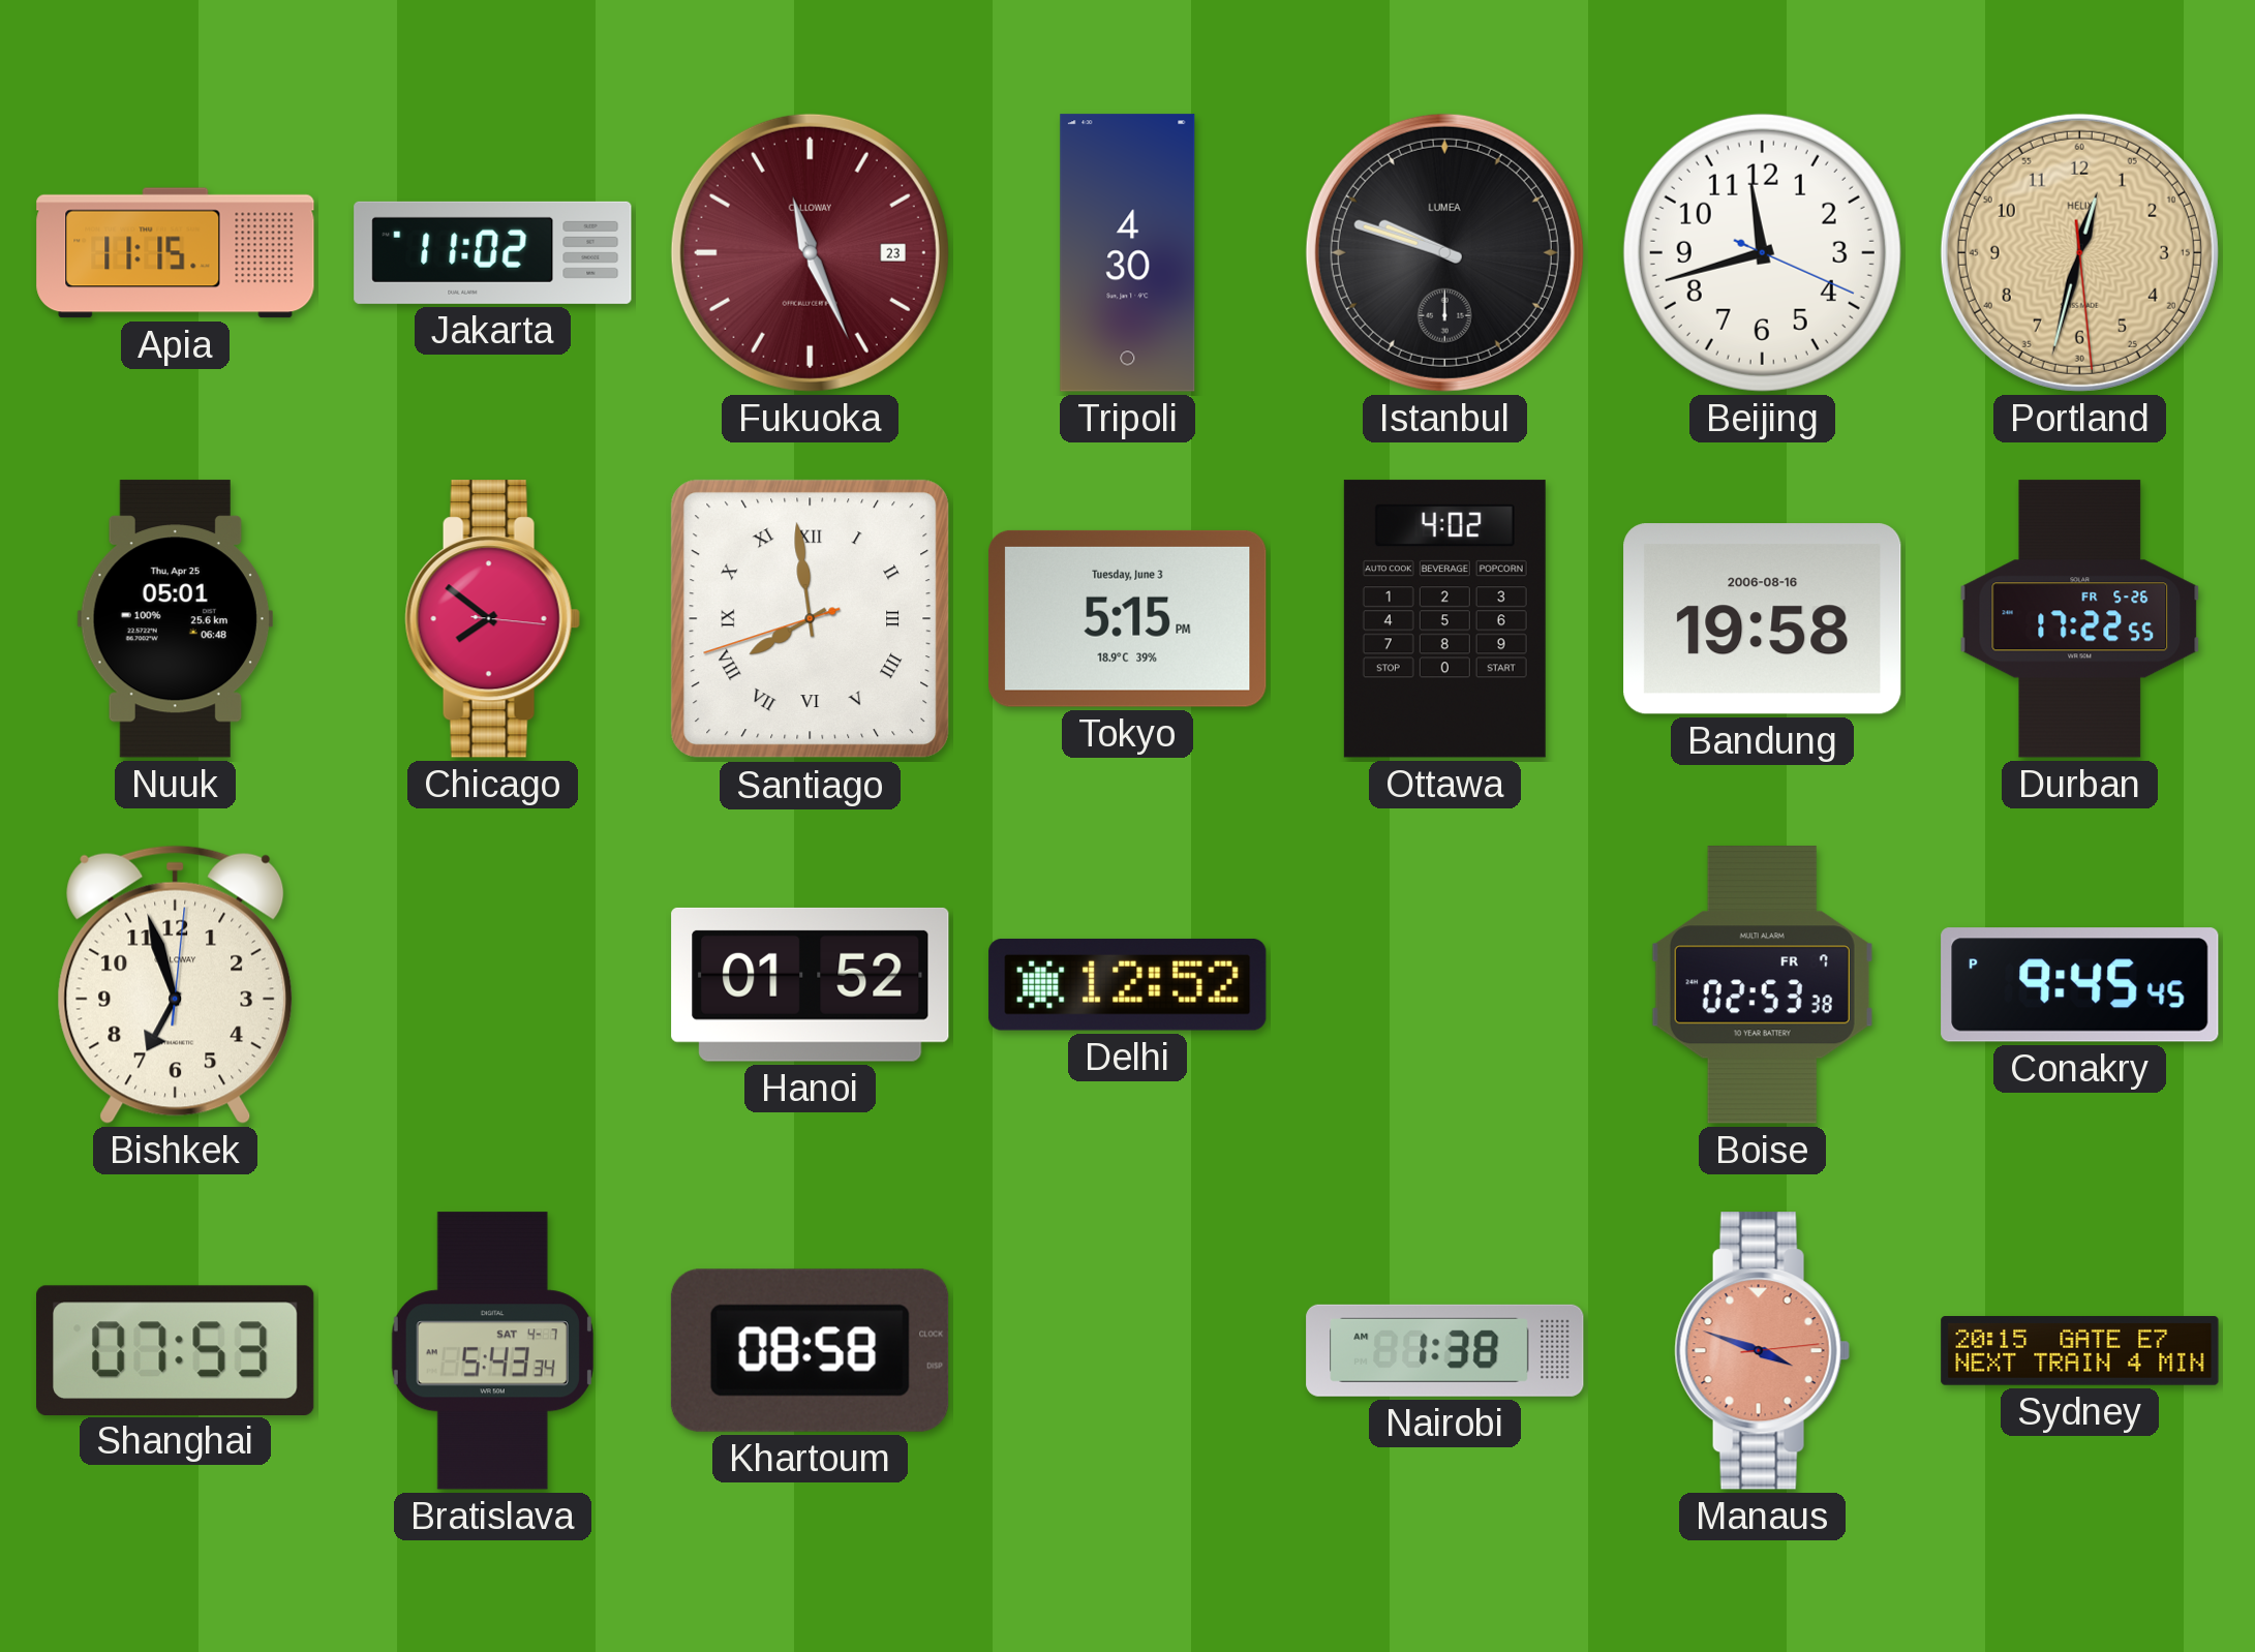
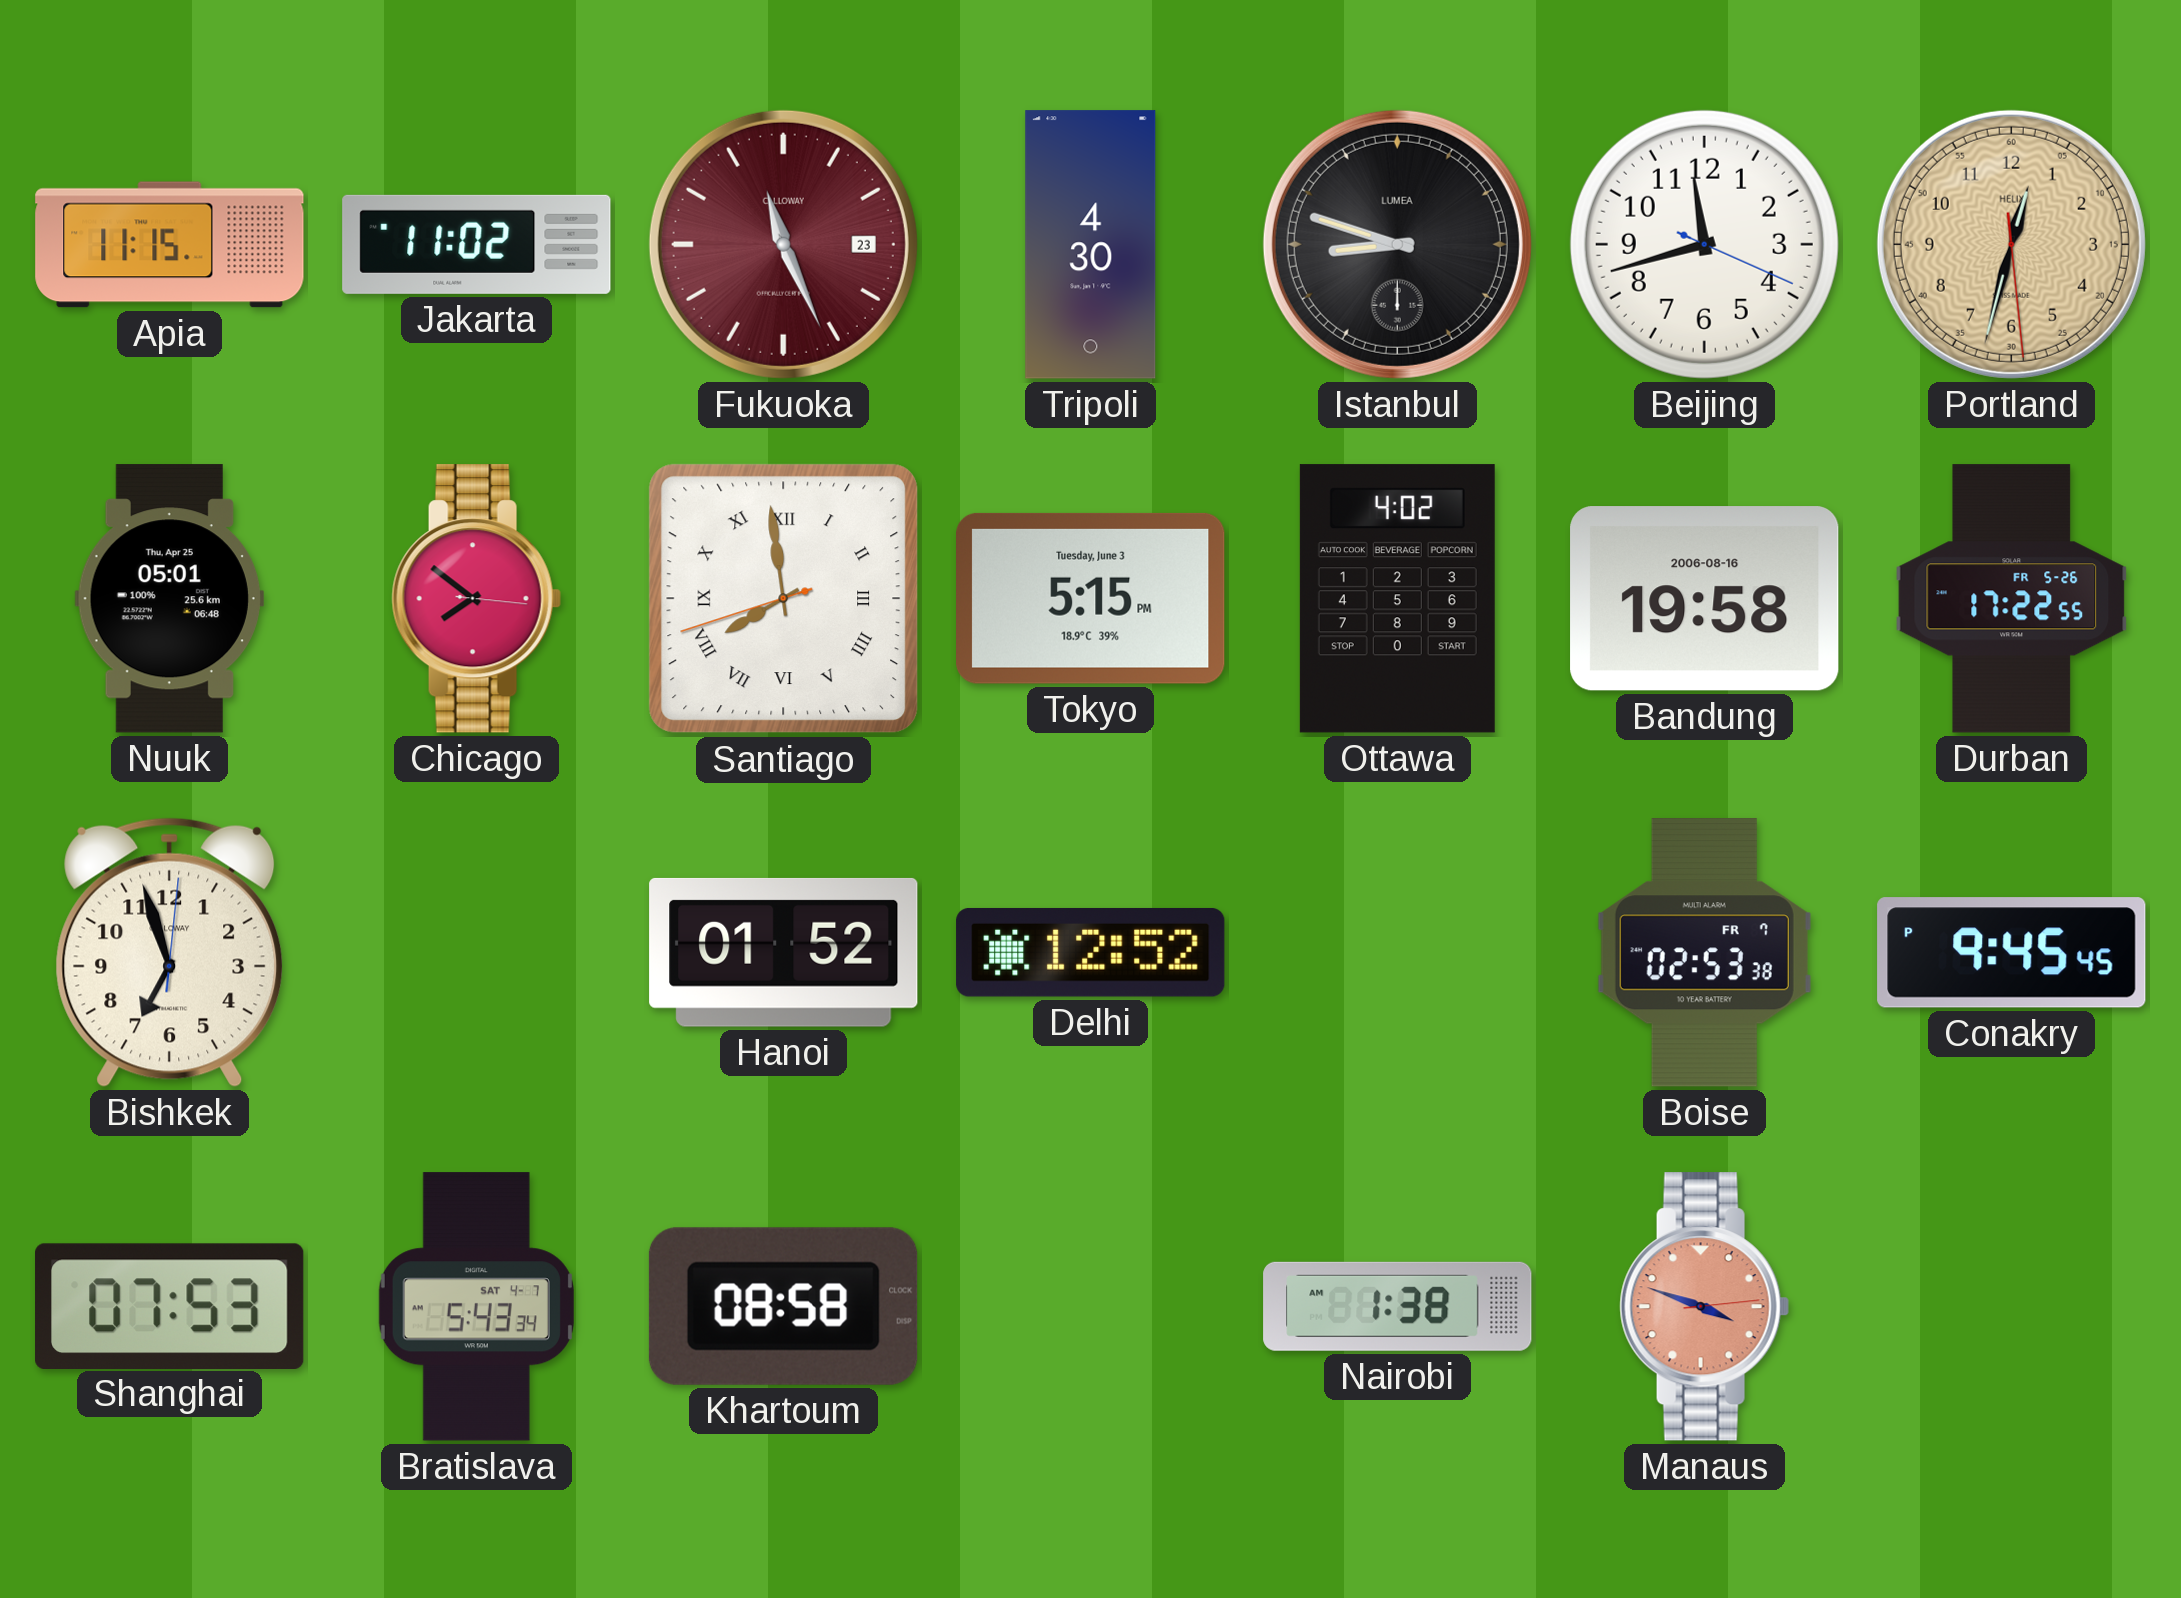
Istanbul: 9:48 -> 8:48
Sydney: 20:15 -> none
